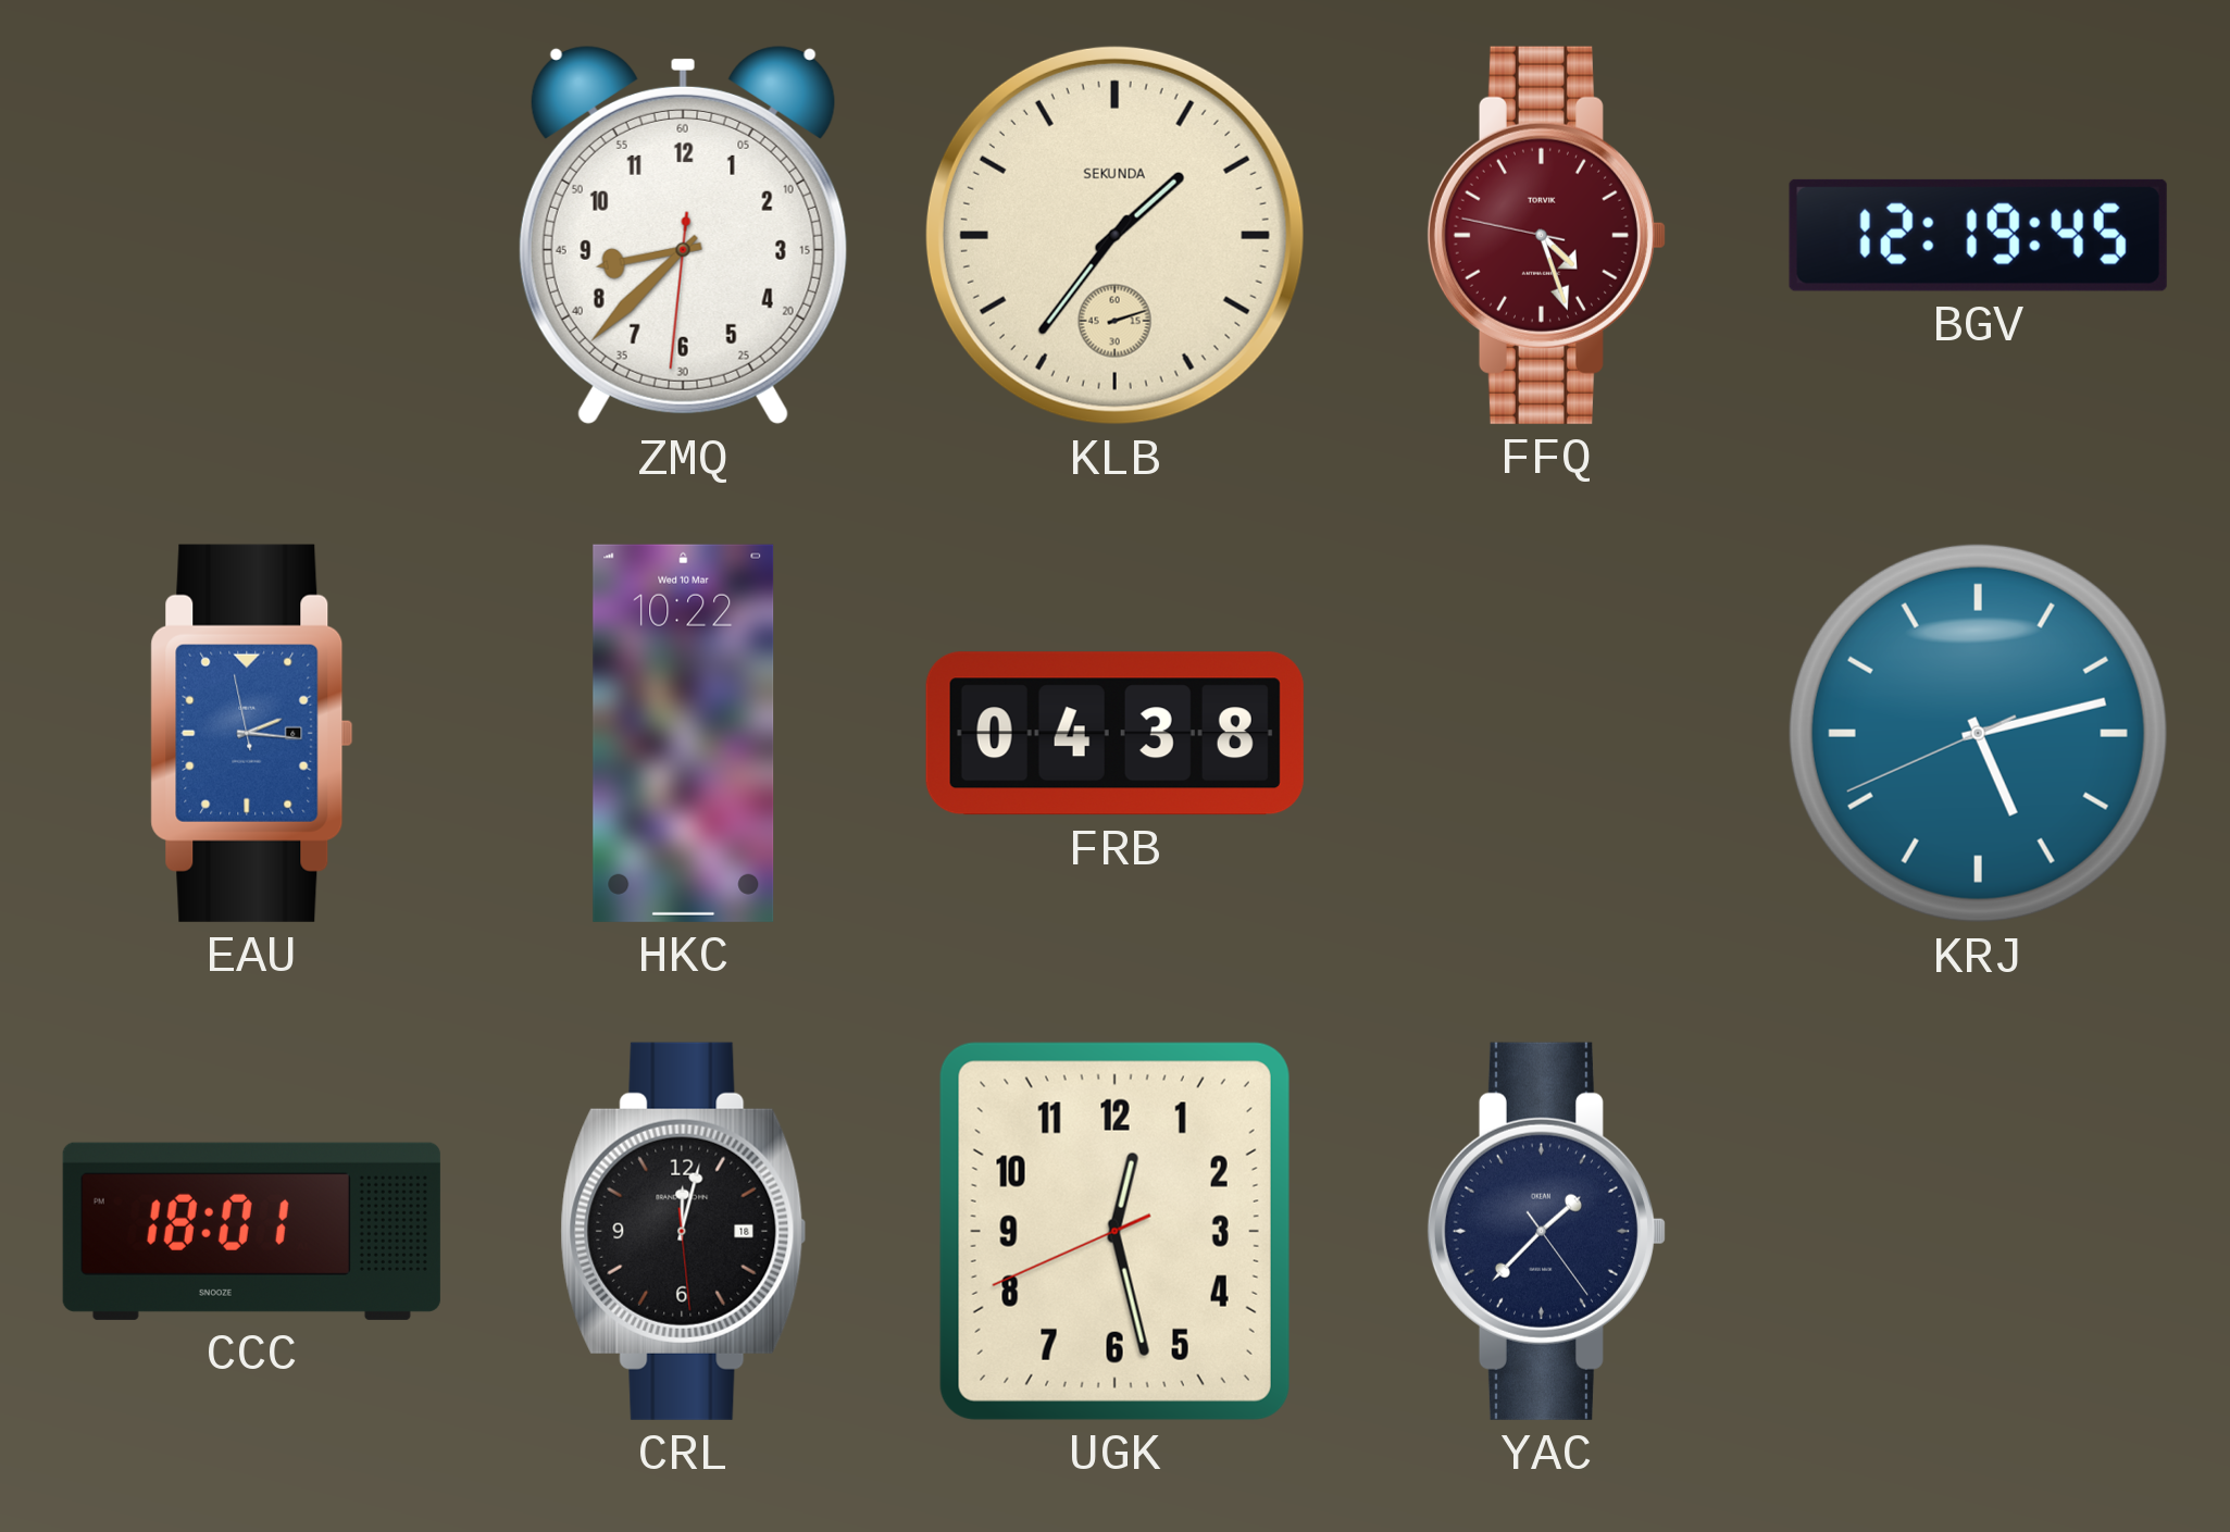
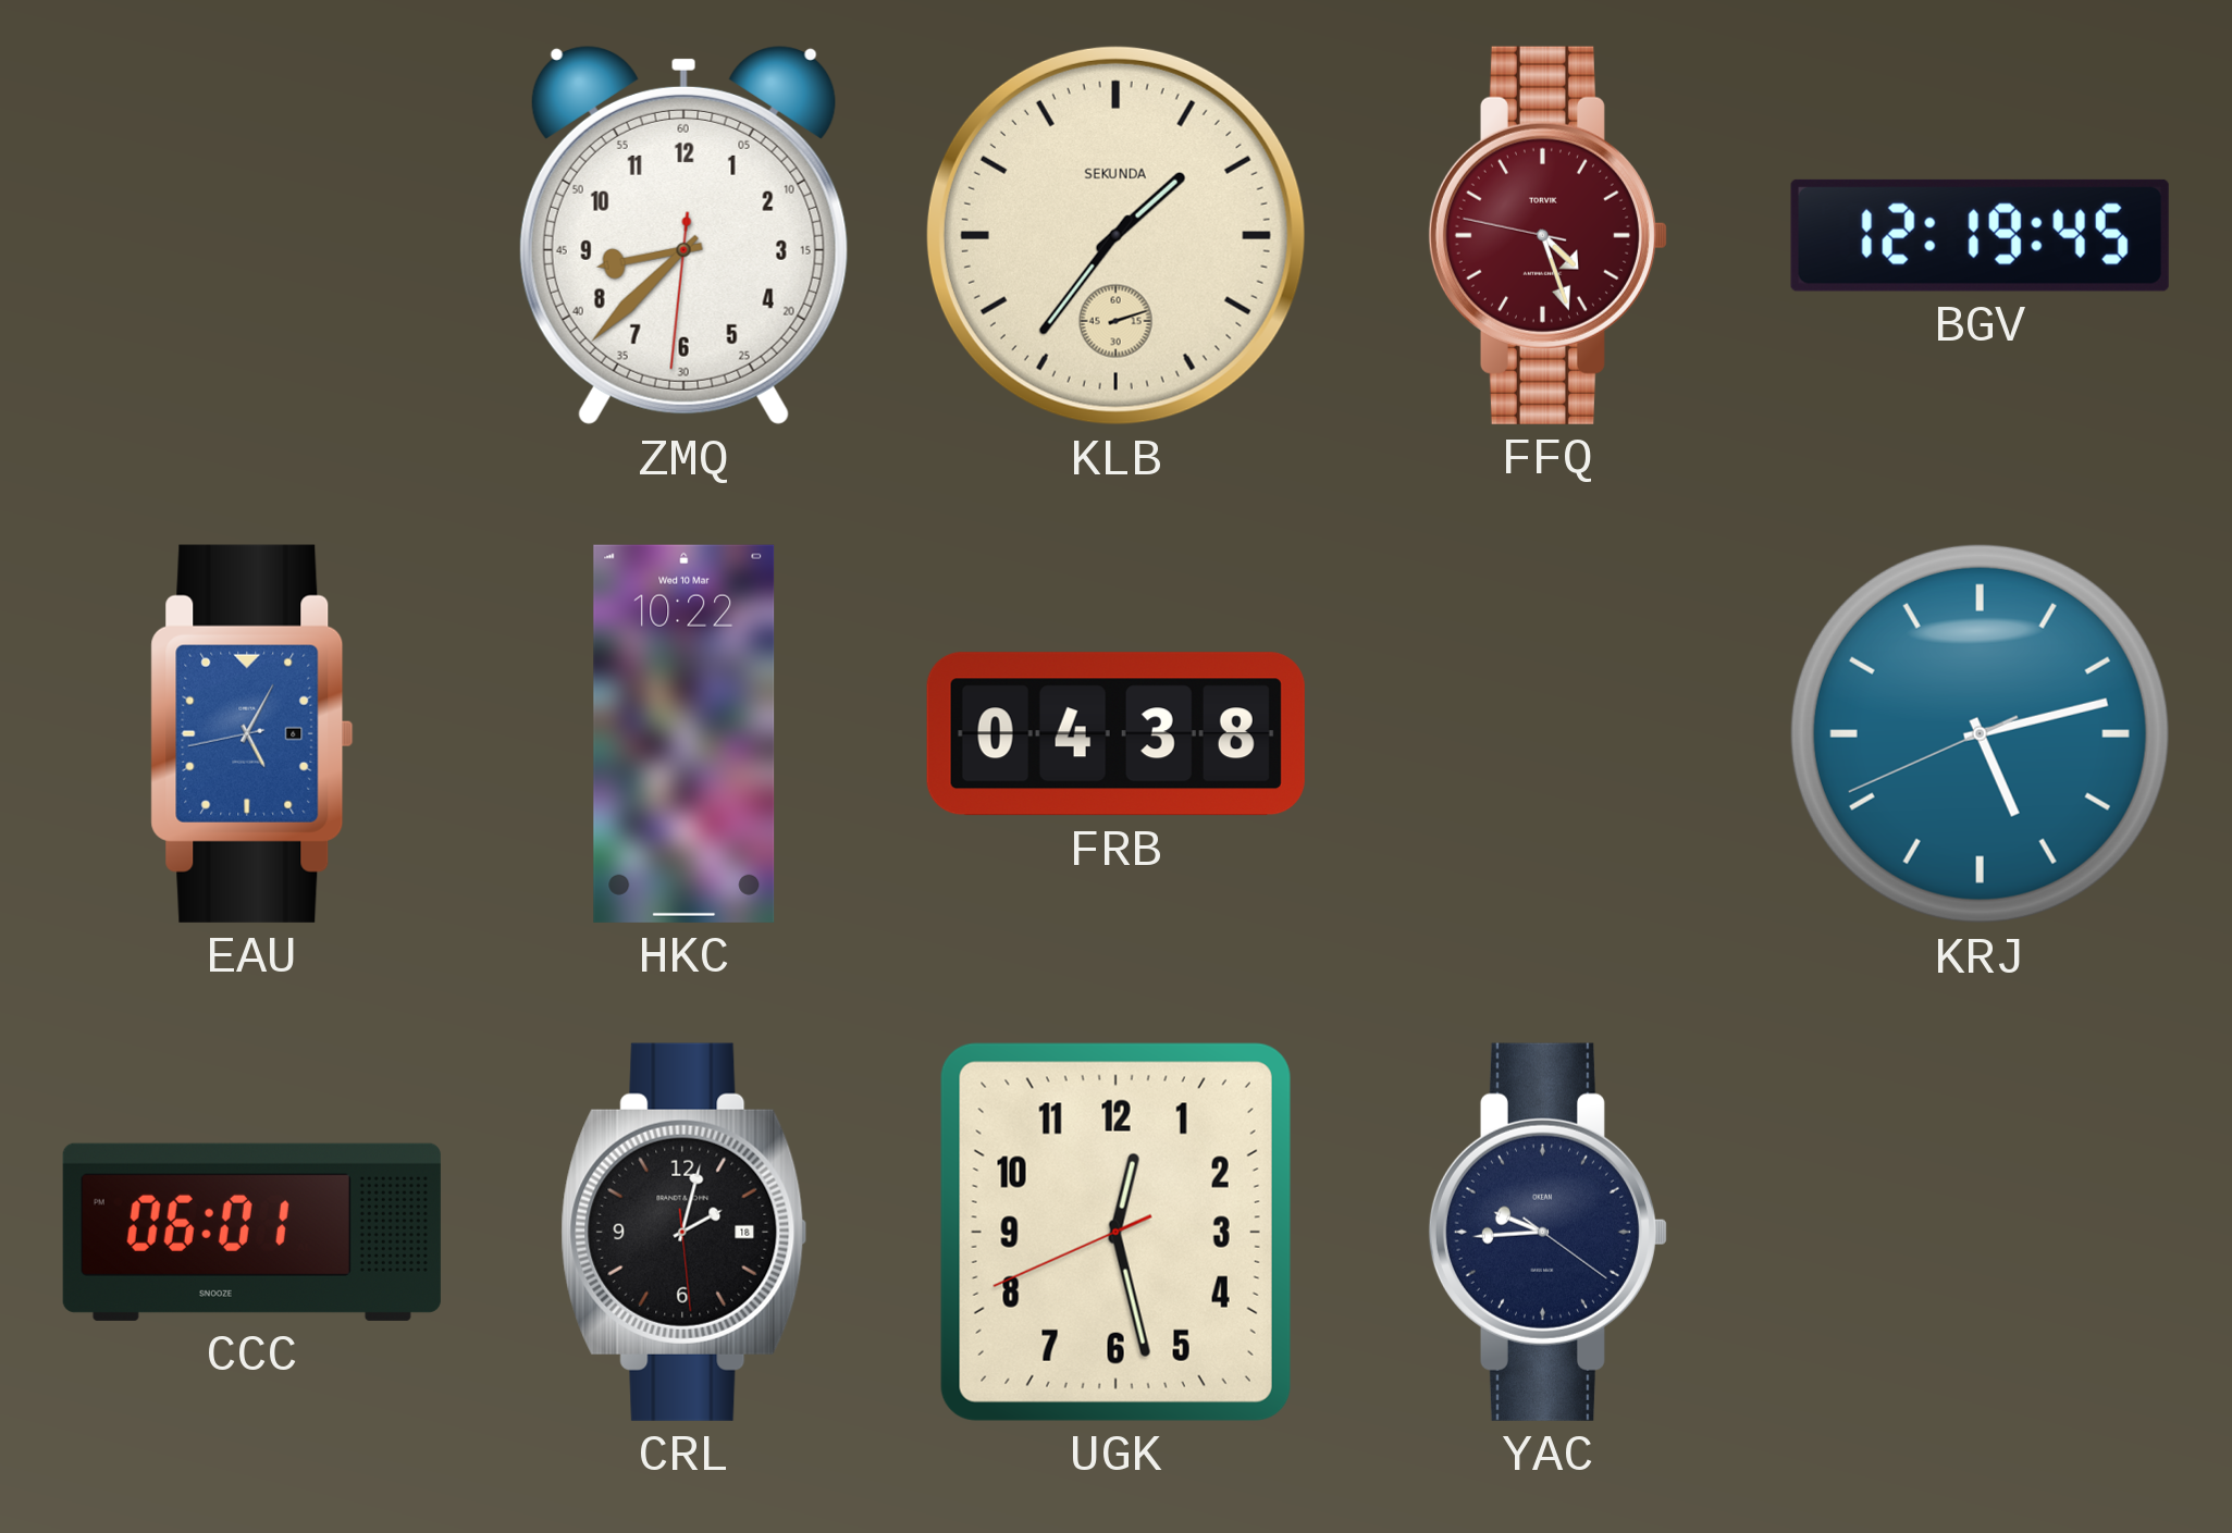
EAU: 2:15 -> 5:04
CCC: 18:01 -> 06:01
CRL: 12:02 -> 2:02
YAC: 1:37 -> 9:44
